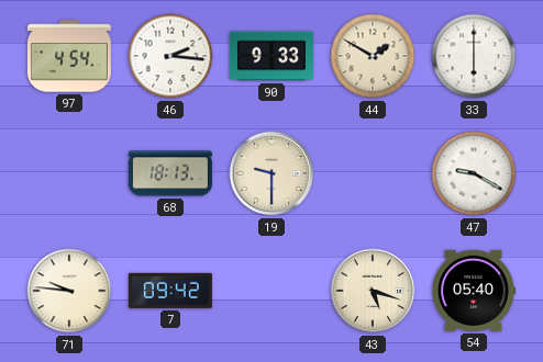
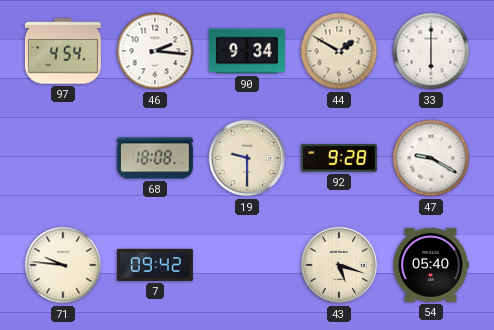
90: 9:33 -> 9:34
68: 18:13 -> 18:08
92: none -> 9:28
